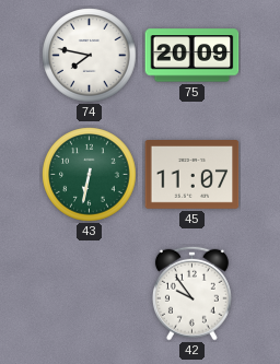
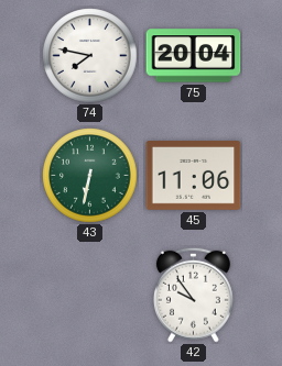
75: 20:09 -> 20:04
45: 11:07 -> 11:06
